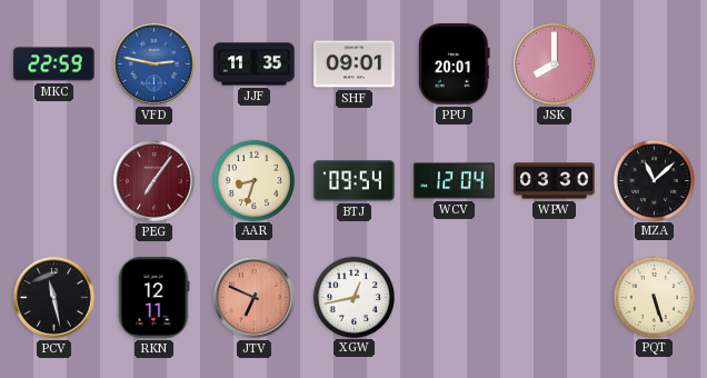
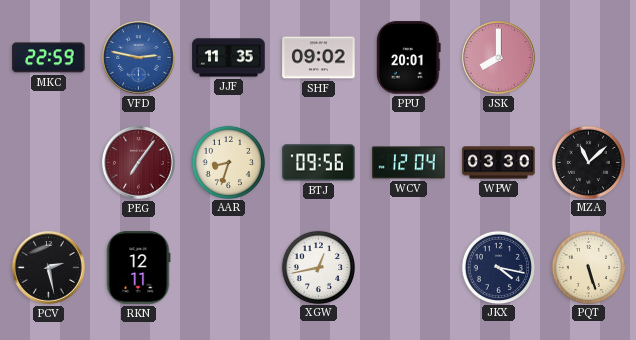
SHF: 09:01 -> 09:02
BTJ: 09:54 -> 09:56
PCV: 11:28 -> 2:28
JTV: 6:49 -> none
JKX: none -> 4:17
